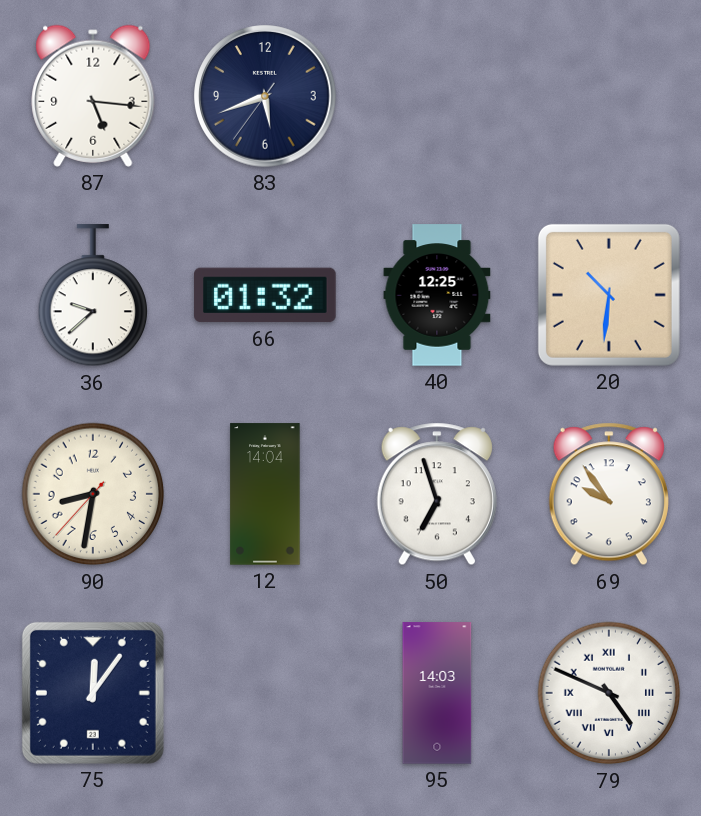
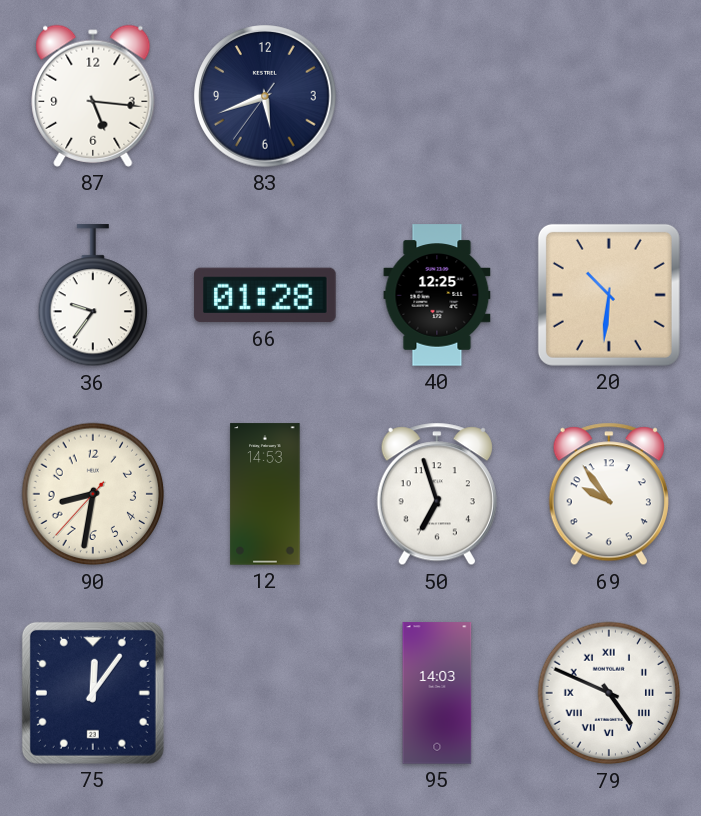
36: 9:38 -> 9:36
66: 01:32 -> 01:28
12: 14:04 -> 14:53
